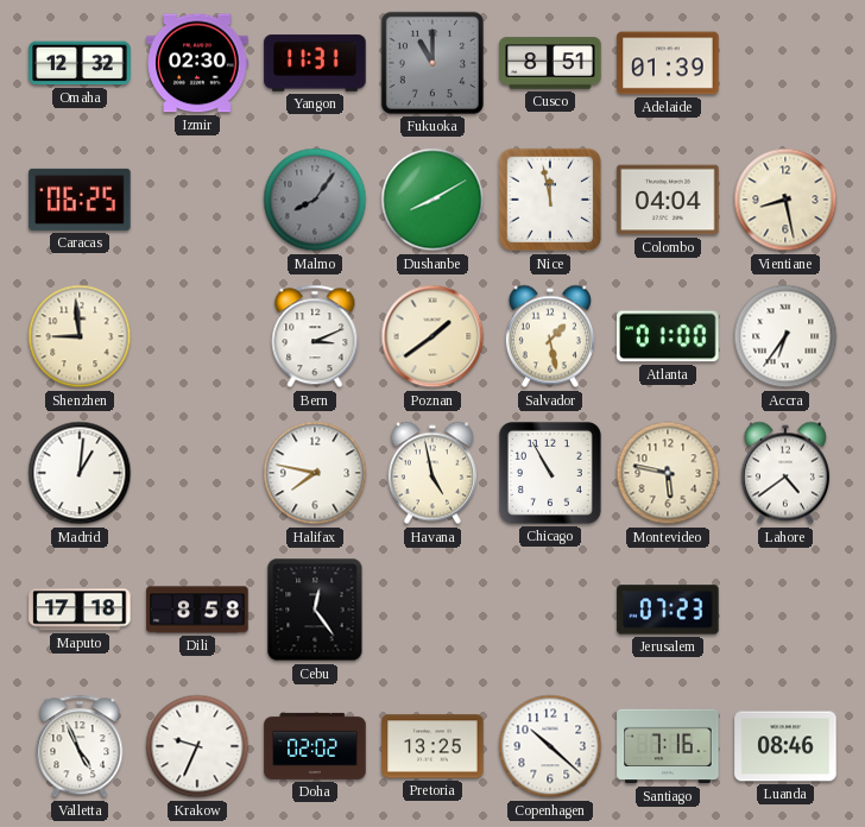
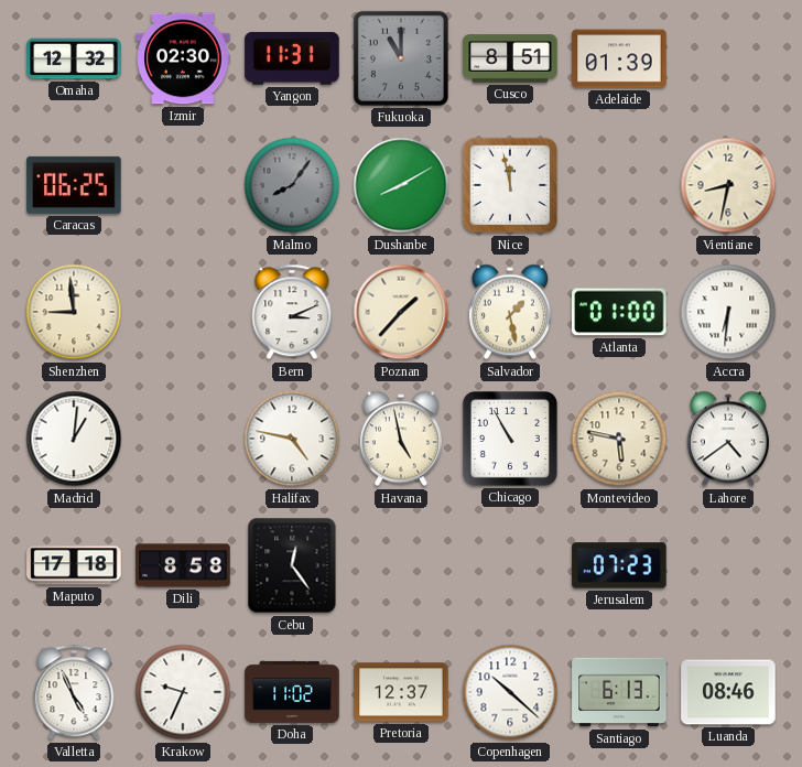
Colombo: 04:04 -> none
Vientiane: 8:28 -> 8:32
Poznan: 1:39 -> 1:37
Accra: 6:36 -> 6:31
Halifax: 7:47 -> 4:47
Doha: 02:02 -> 11:02
Pretoria: 13:25 -> 12:37
Santiago: 7:16 -> 6:13
